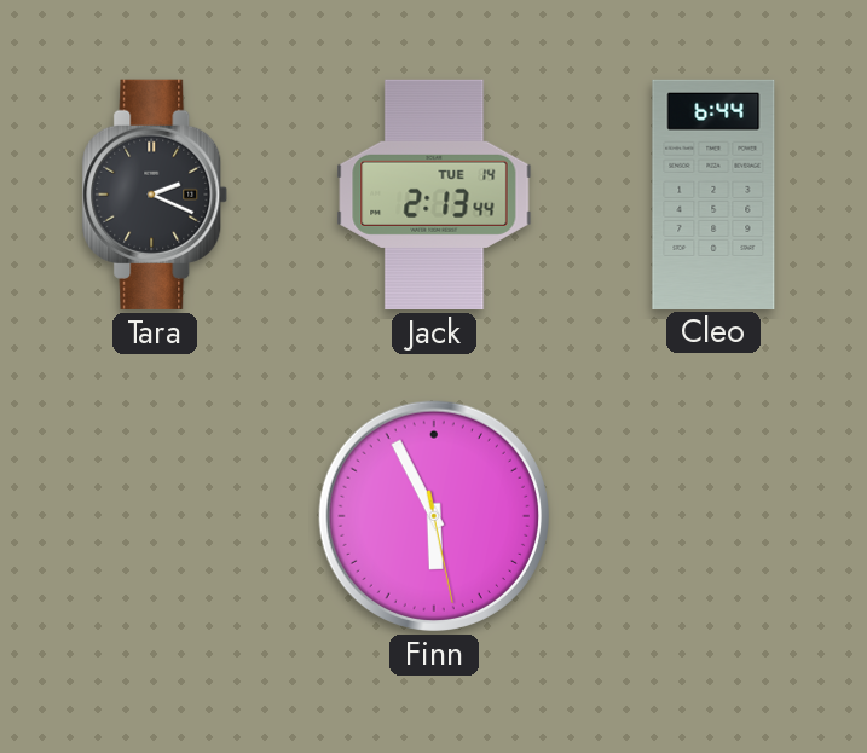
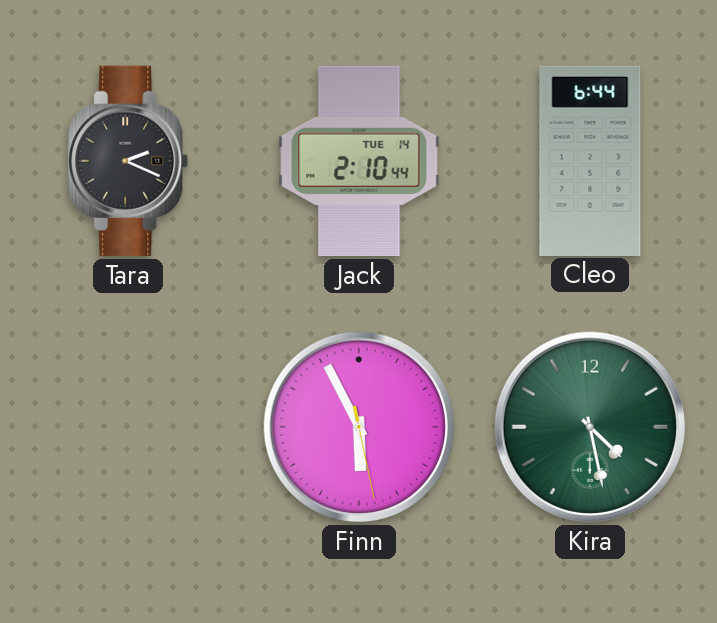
Jack: 2:13 -> 2:10
Kira: none -> 4:28
